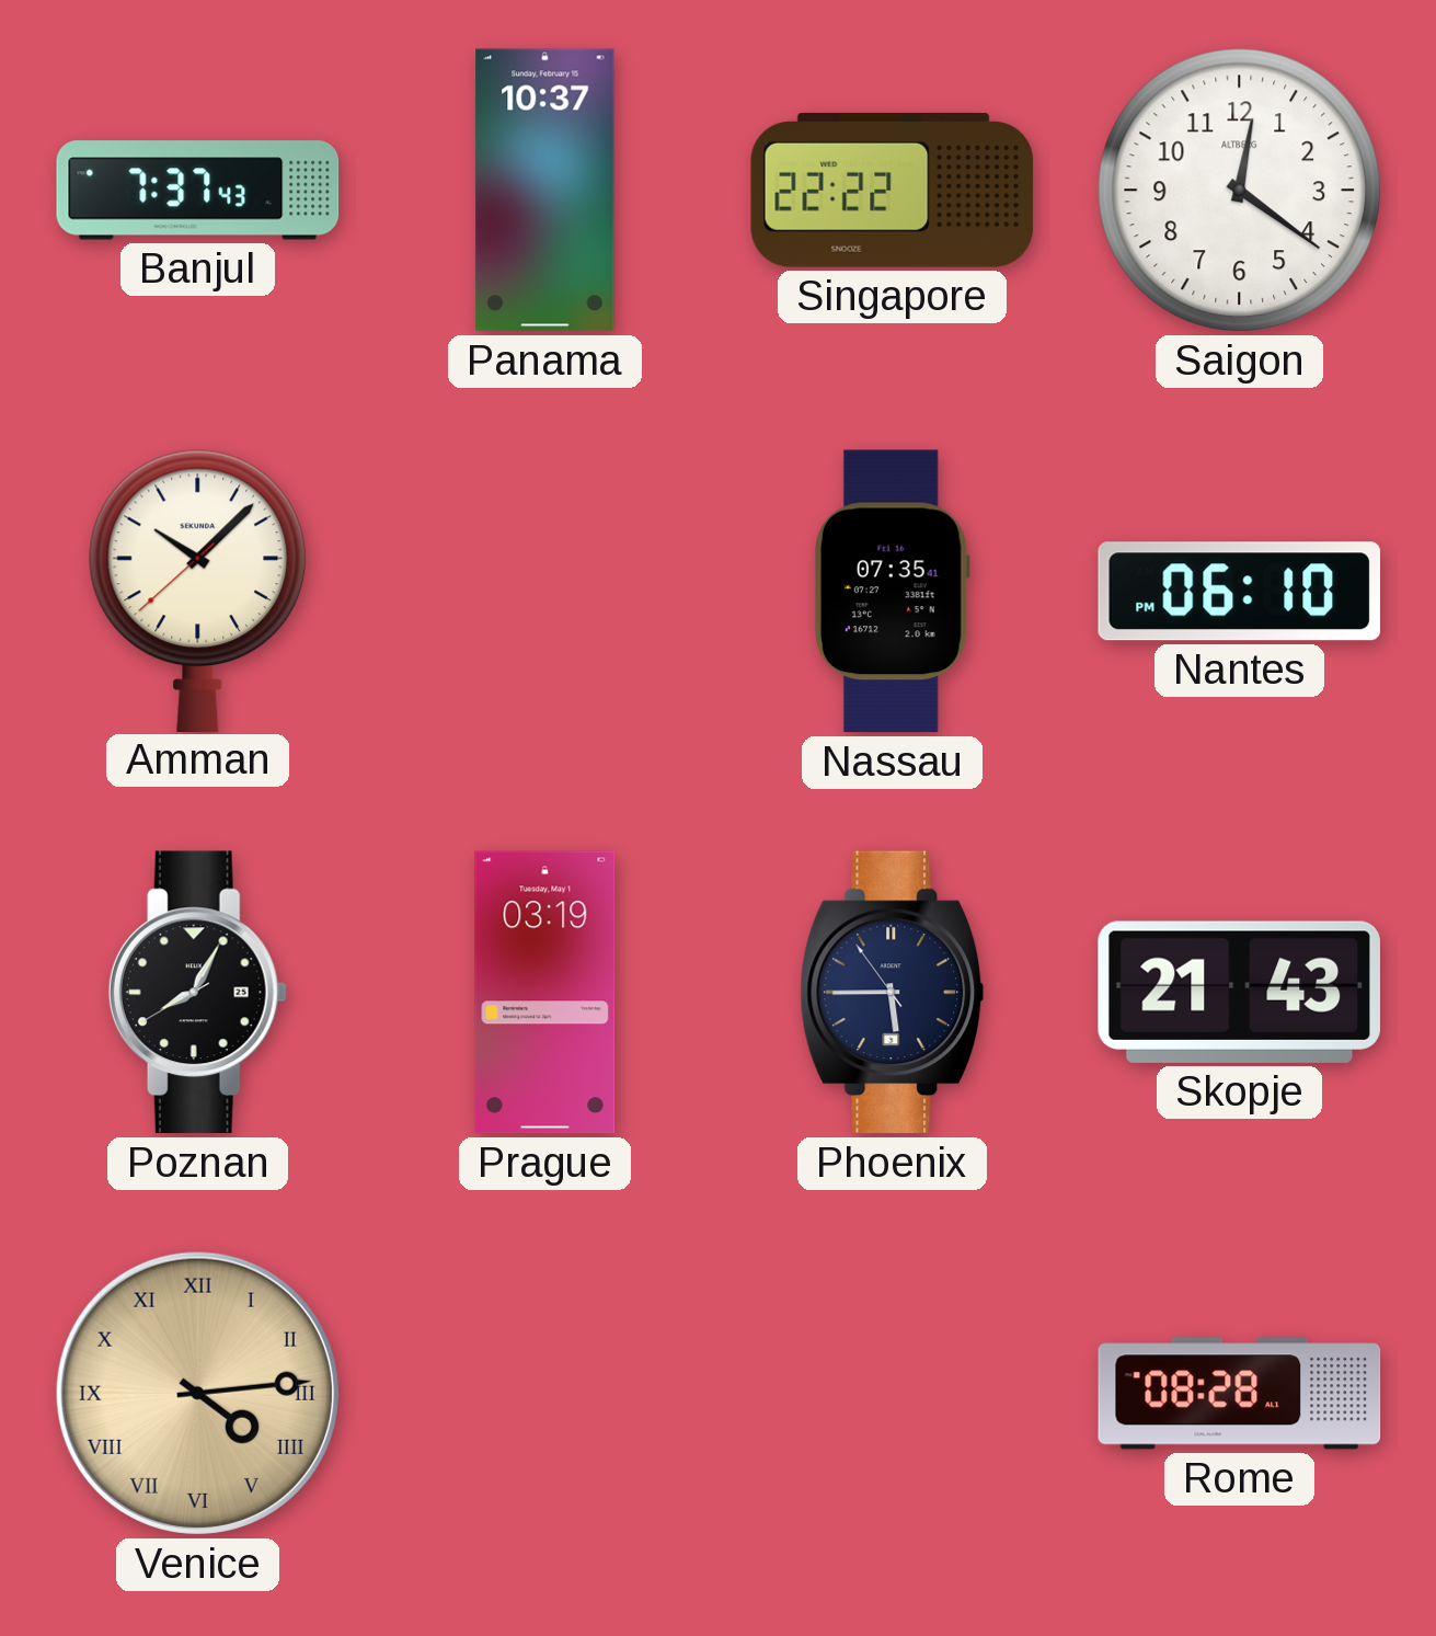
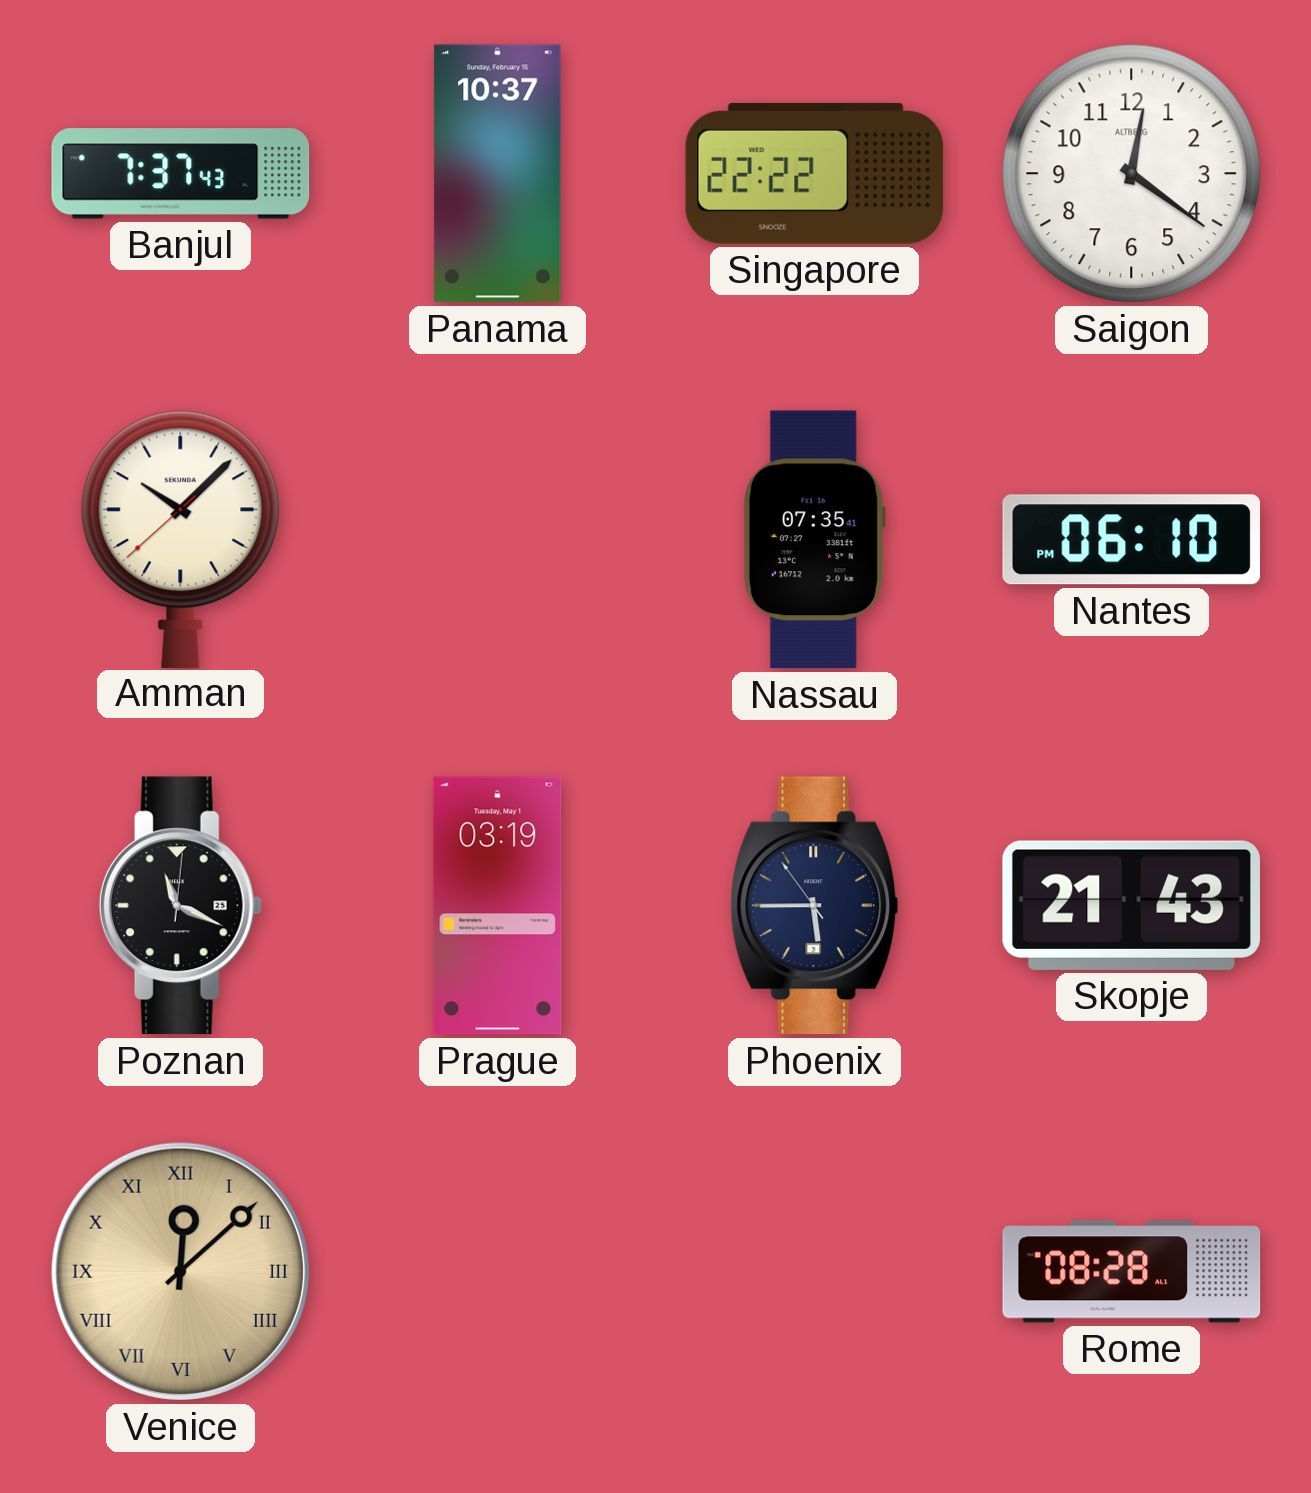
Poznan: 8:04 -> 11:19
Venice: 4:14 -> 12:08
